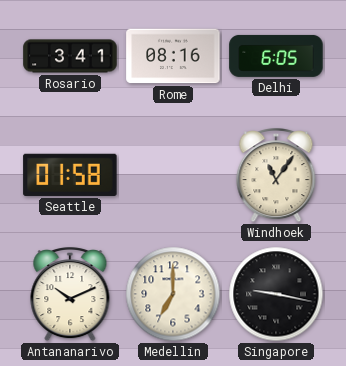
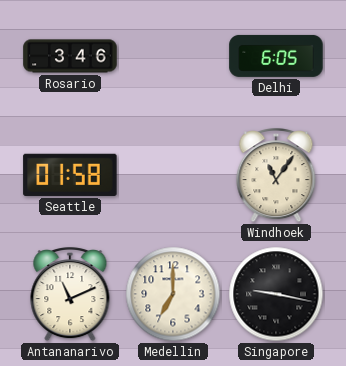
Rosario: 3:41 -> 3:46
Rome: 08:16 -> none
Antananarivo: 10:11 -> 11:11
